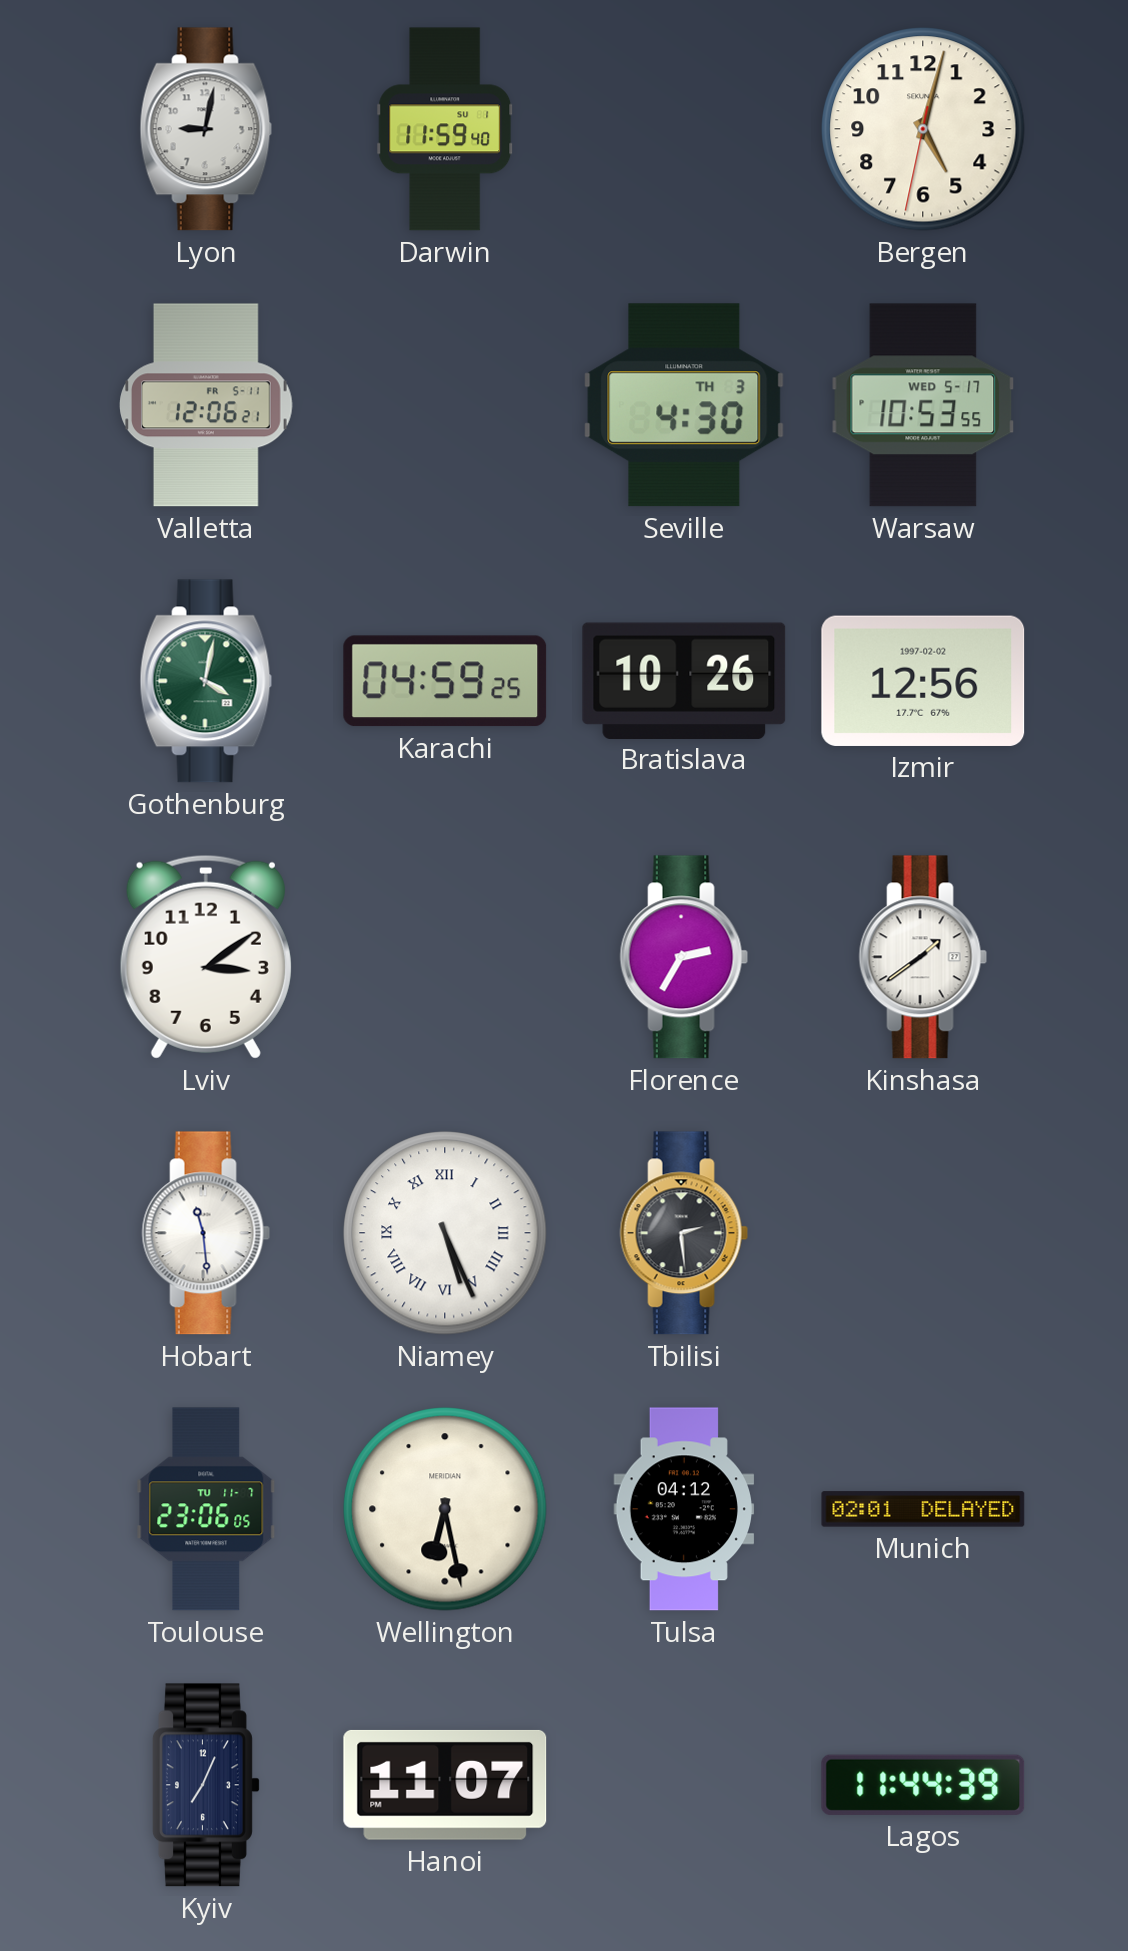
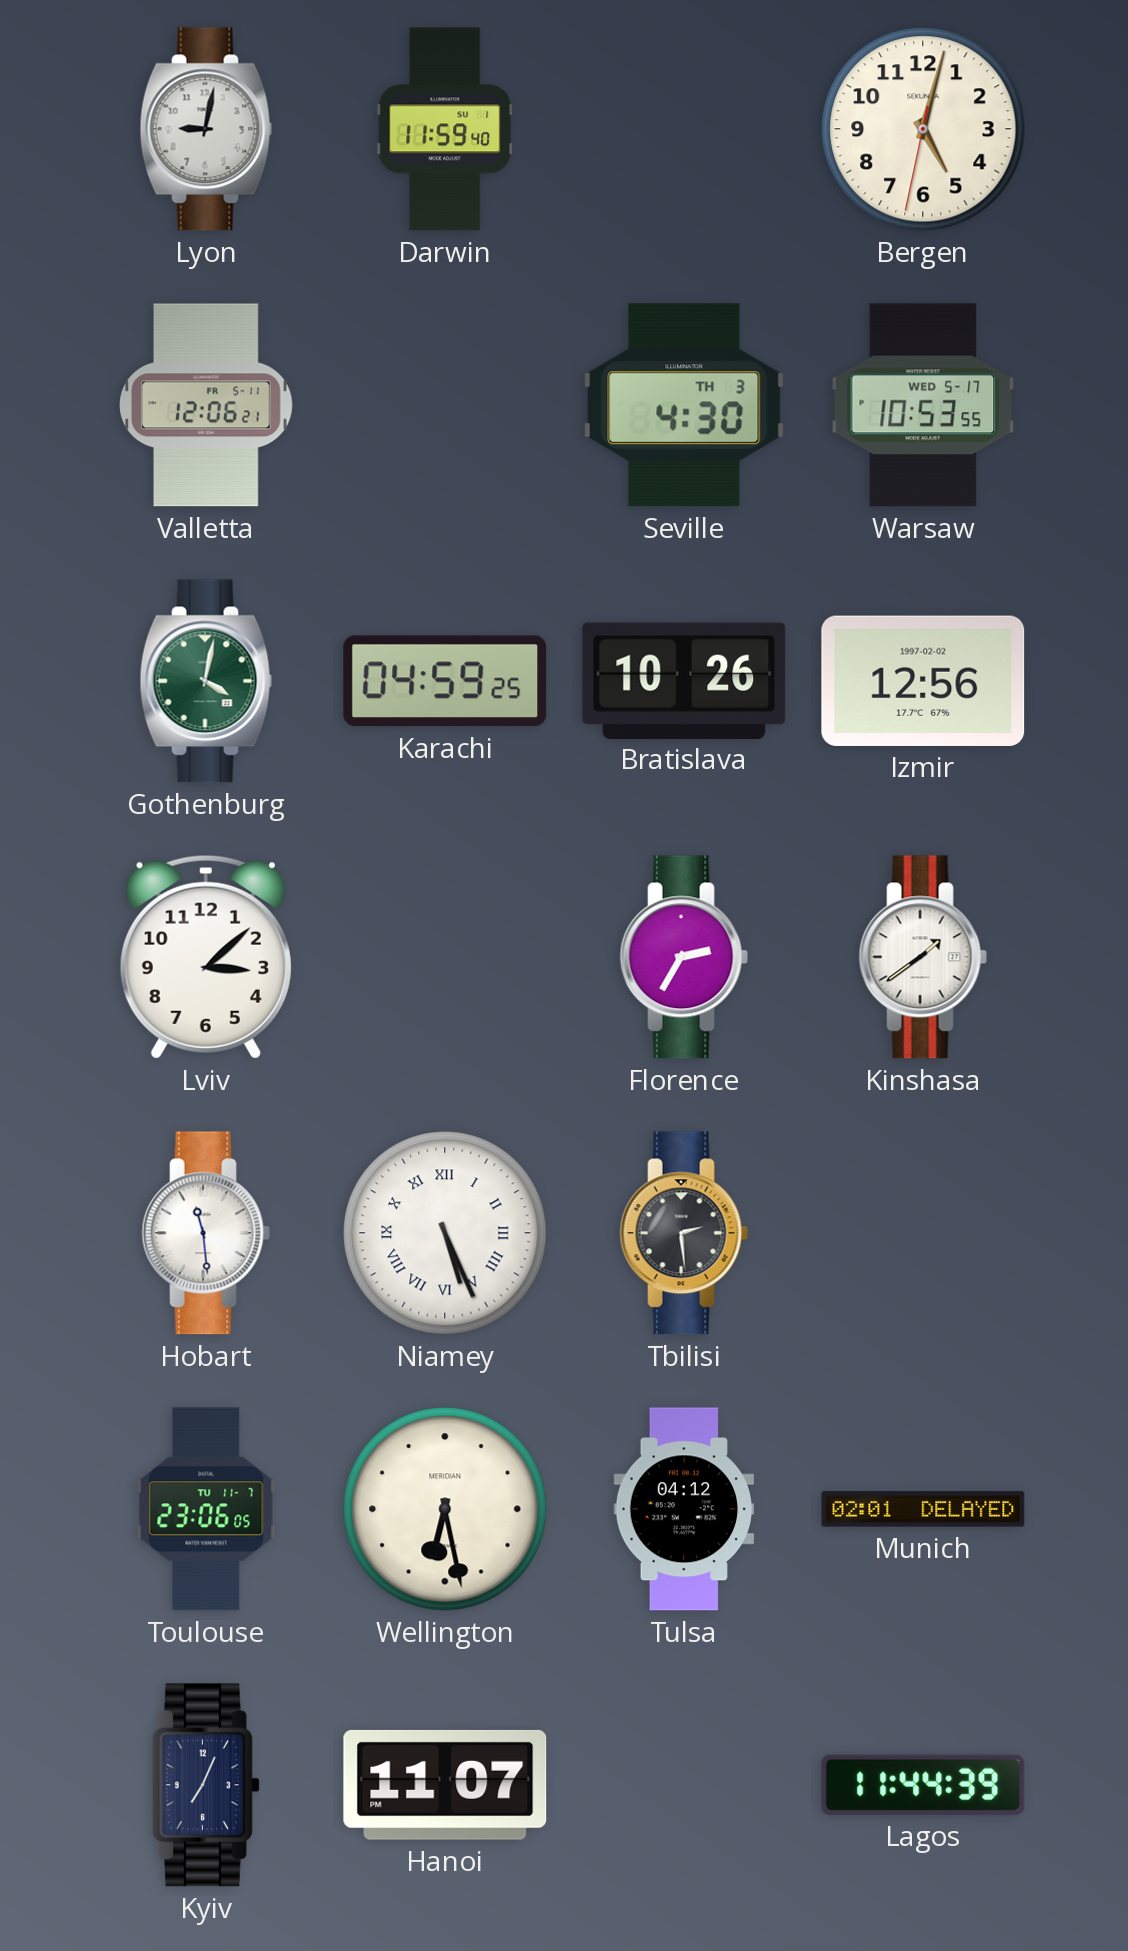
Lviv: 3:09 -> 3:08
